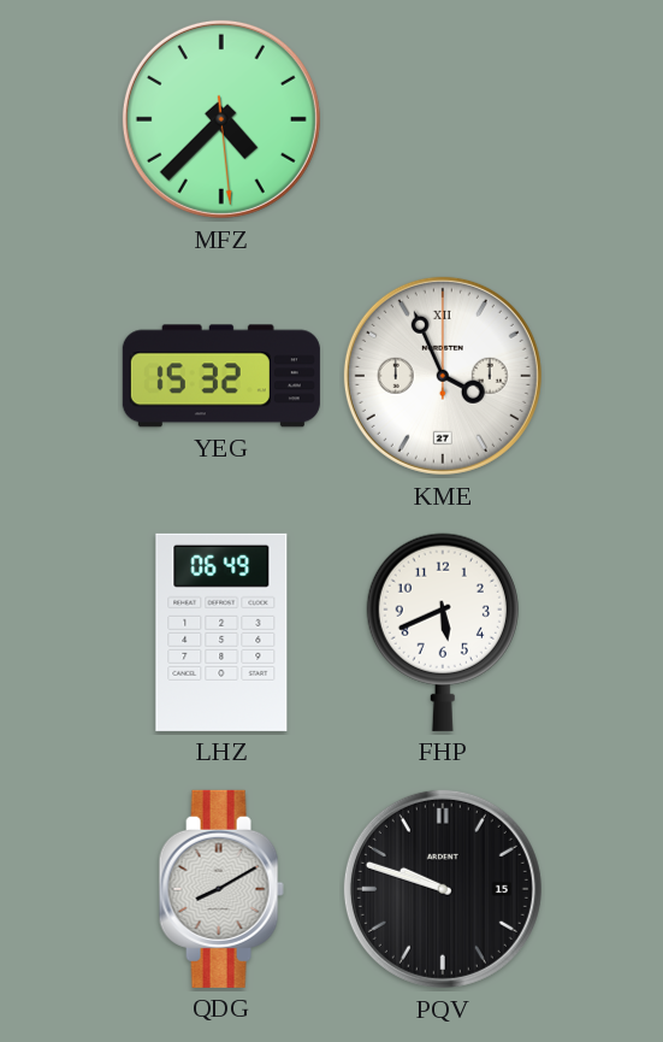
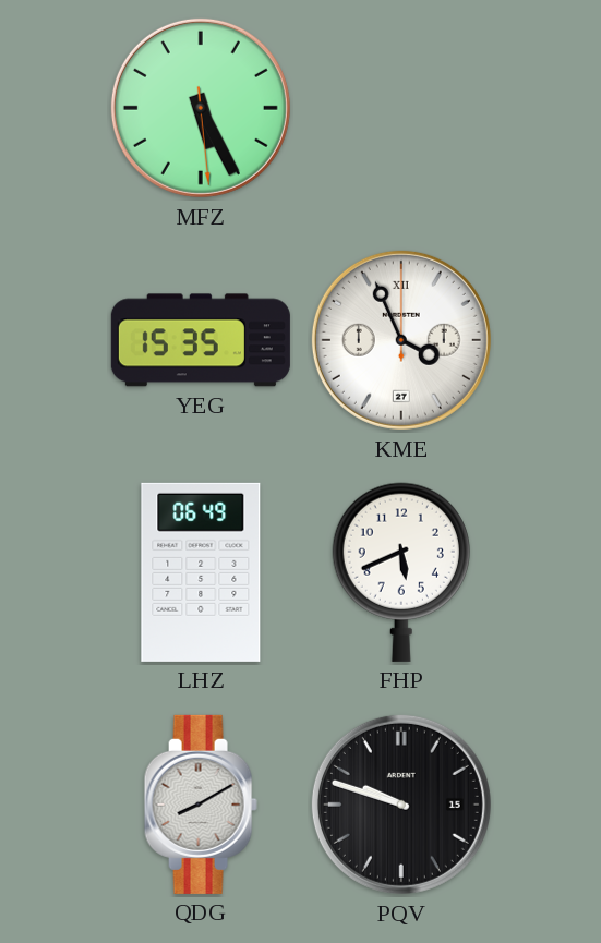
MFZ: 4:37 -> 5:25
YEG: 15:32 -> 15:35
